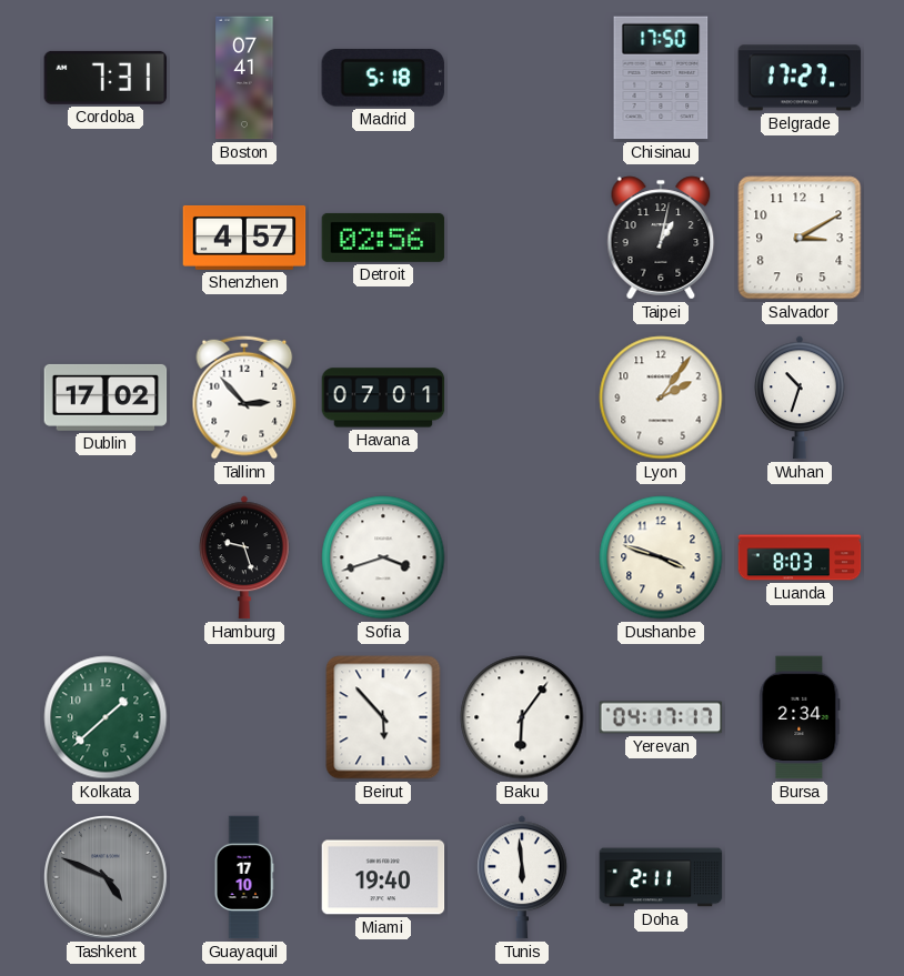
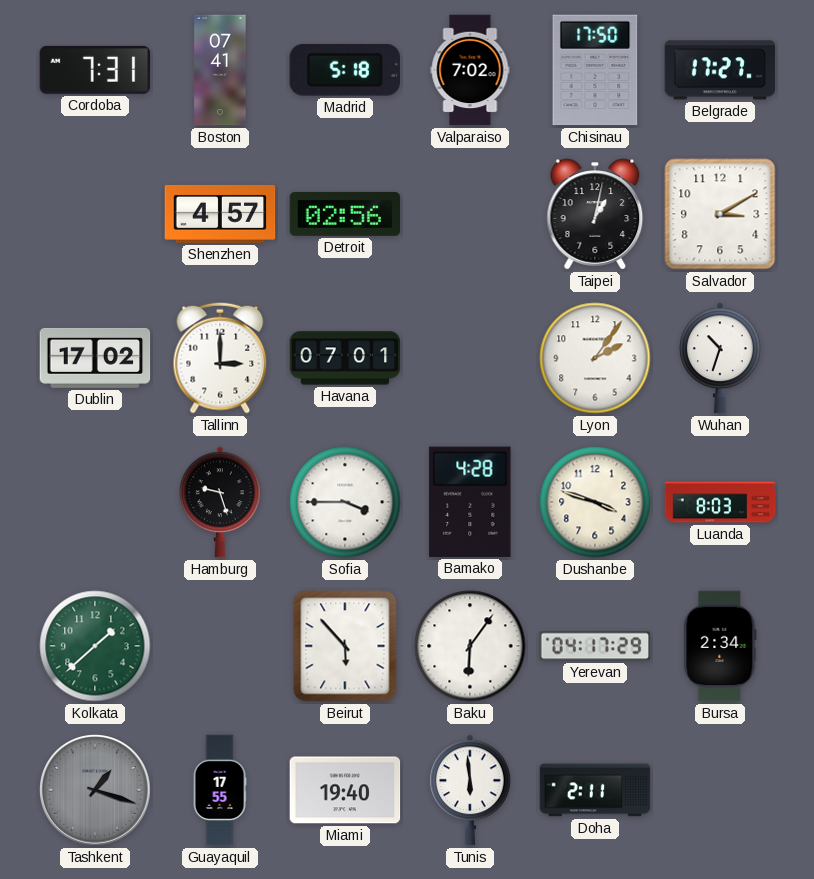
Valparaiso: none -> 7:02
Tallinn: 2:53 -> 3:00
Sofia: 3:42 -> 3:45
Bamako: none -> 4:28
Yerevan: 04:17:17 -> 04:17:29
Tashkent: 4:49 -> 1:18
Guayaquil: 17:10 -> 17:55
